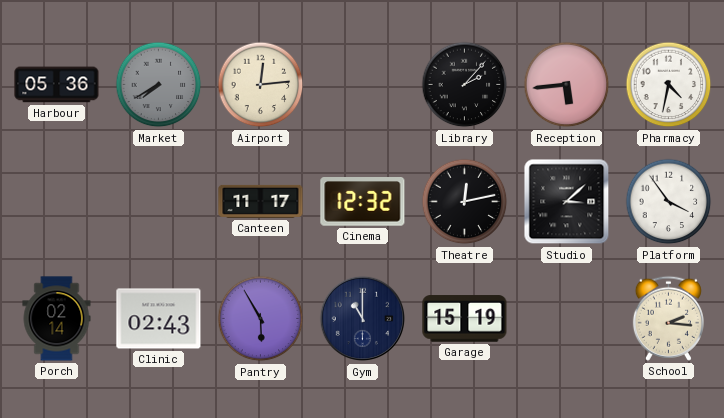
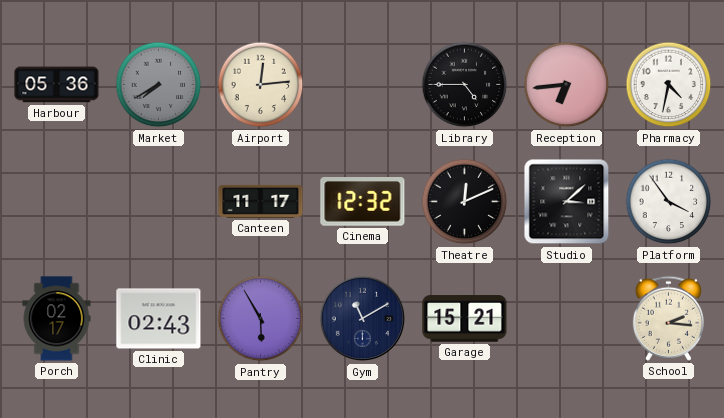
Library: 2:07 -> 4:45
Reception: 5:44 -> 6:44
Theatre: 12:13 -> 12:11
Porch: 02:14 -> 02:17
Gym: 11:00 -> 11:10
Garage: 15:19 -> 15:21
